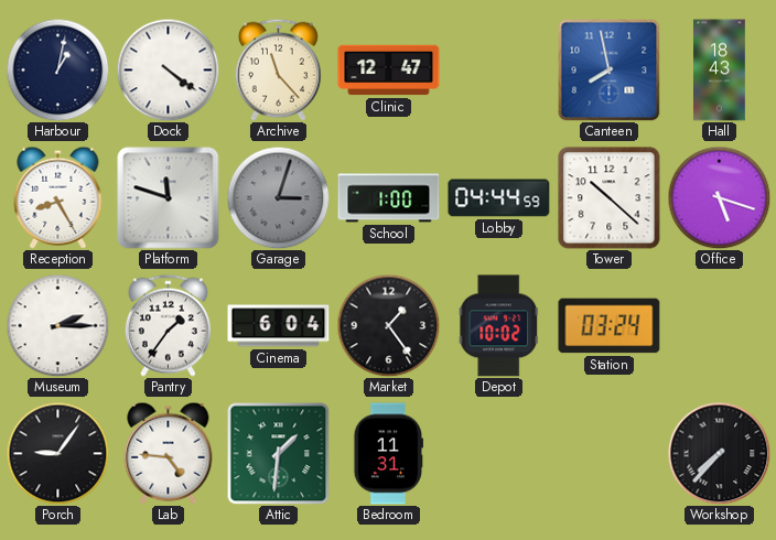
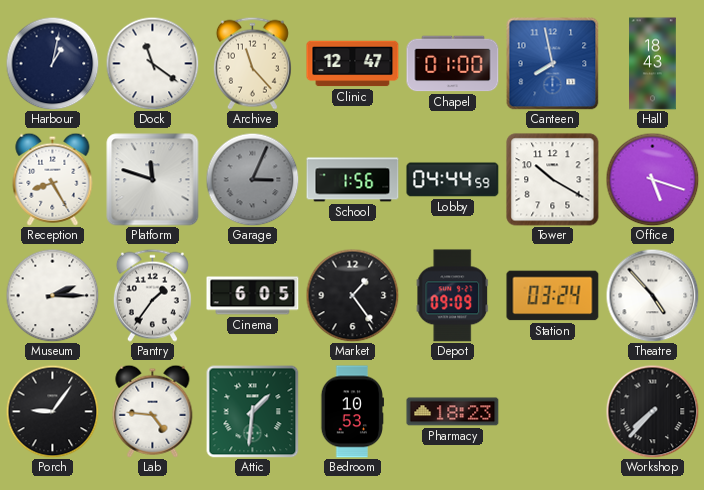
Dock: 4:21 -> 11:21
Chapel: none -> 01:00
Garage: 3:03 -> 3:04
School: 1:00 -> 1:56
Tower: 10:22 -> 10:20
Cinema: 6:04 -> 6:05
Depot: 10:02 -> 09:09
Theatre: none -> 4:53
Bedroom: 11:31 -> 10:53
Pharmacy: none -> 18:23
